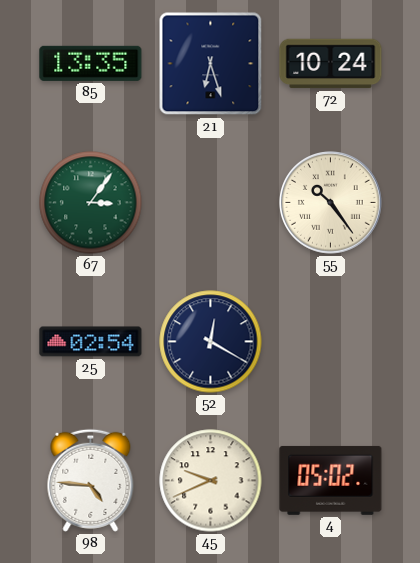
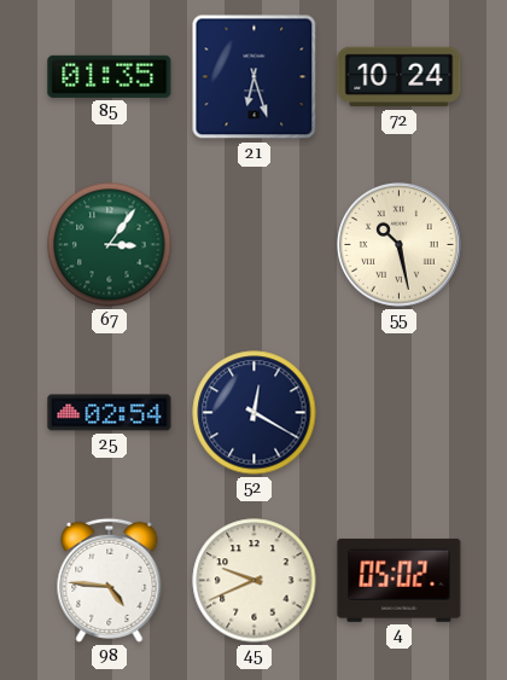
85: 13:35 -> 01:35
55: 10:24 -> 10:28
